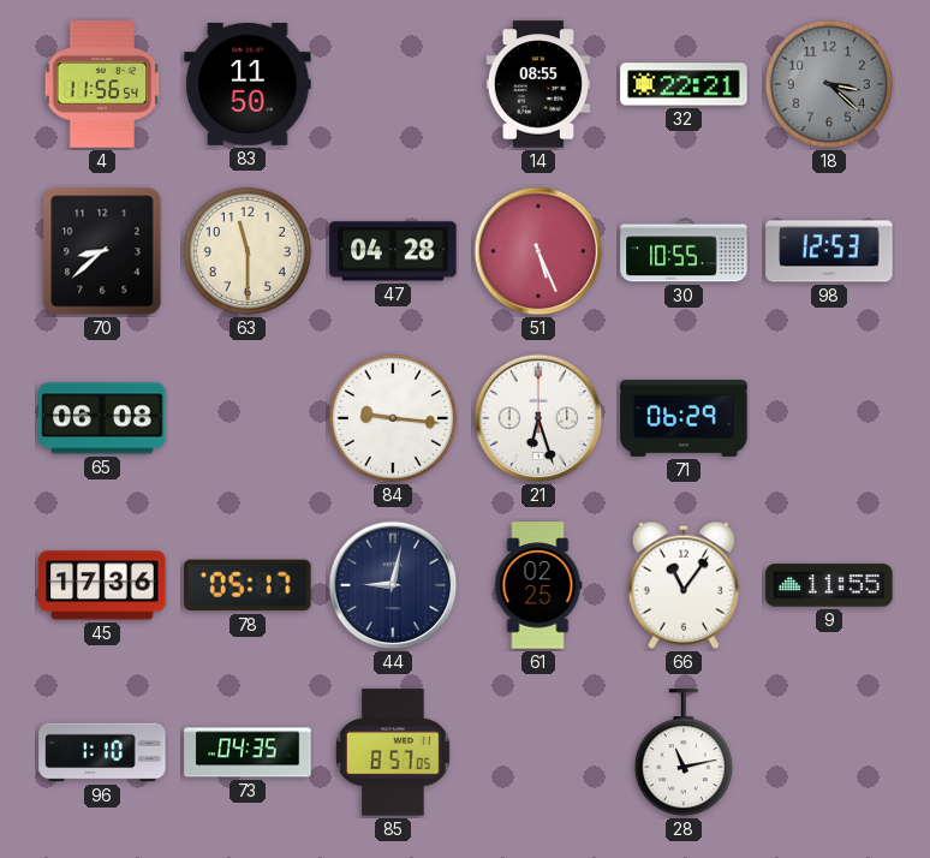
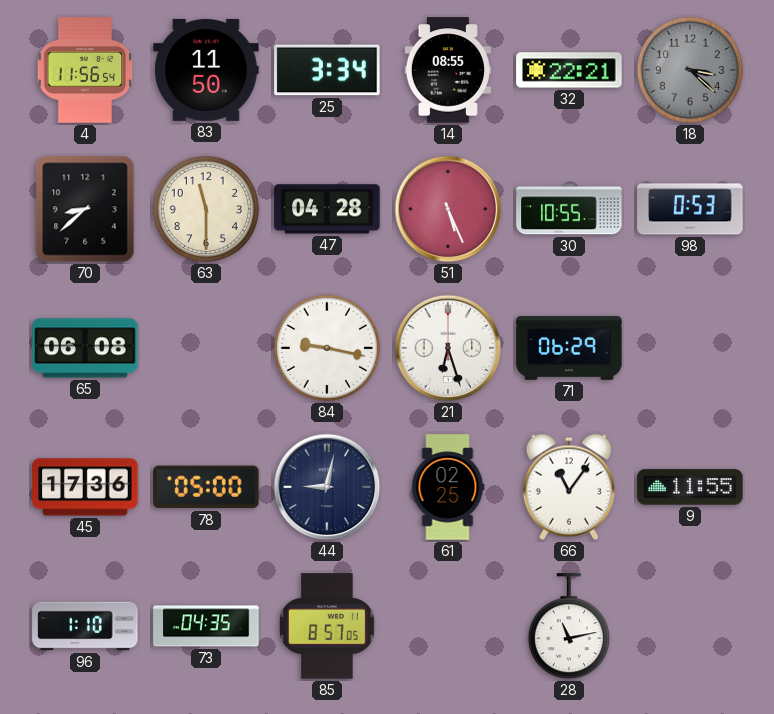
25: none -> 3:34
98: 12:53 -> 0:53
84: 9:16 -> 9:17
78: 05:17 -> 05:00
